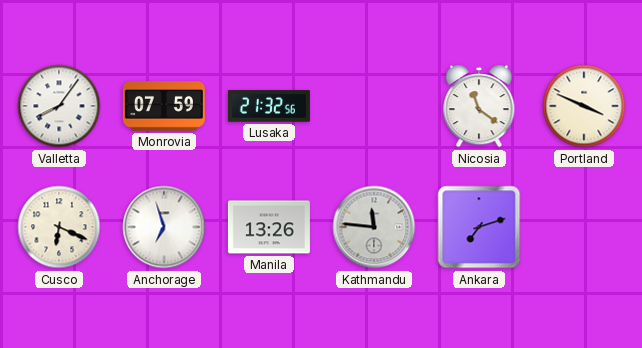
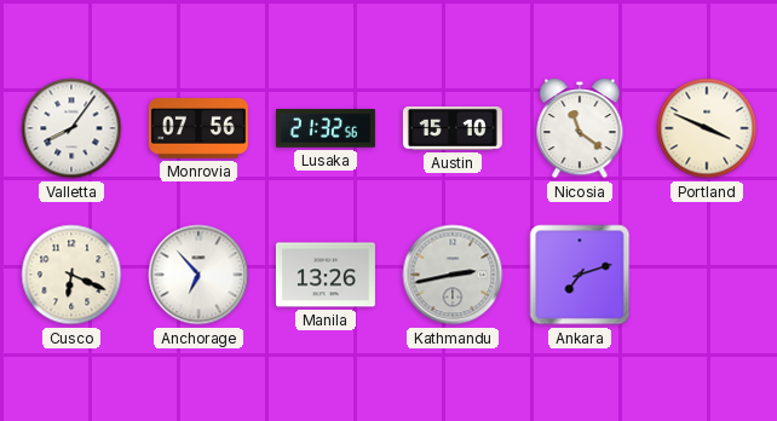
Monrovia: 07:59 -> 07:56
Austin: none -> 15:10
Anchorage: 6:57 -> 6:53
Kathmandu: 11:46 -> 2:43
